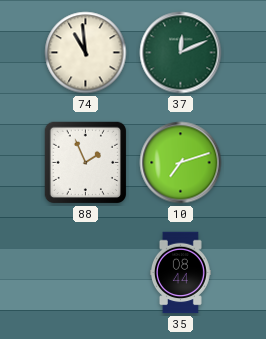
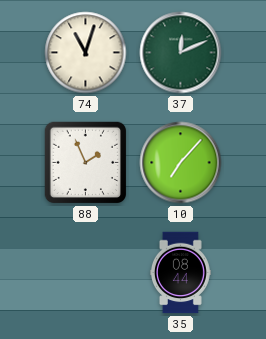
74: 10:59 -> 11:03
10: 7:12 -> 7:07
